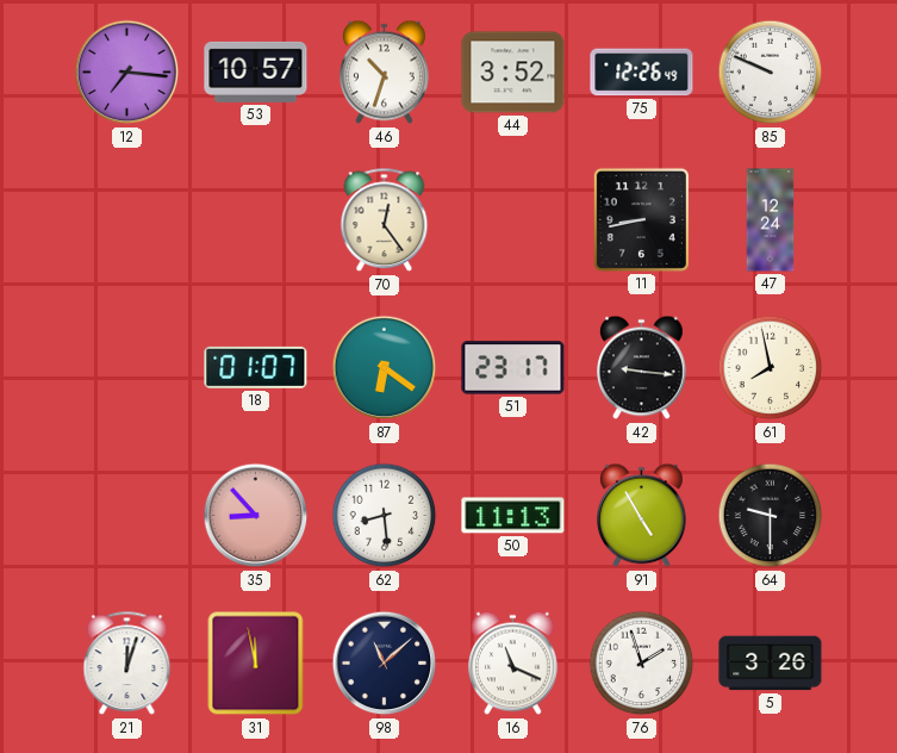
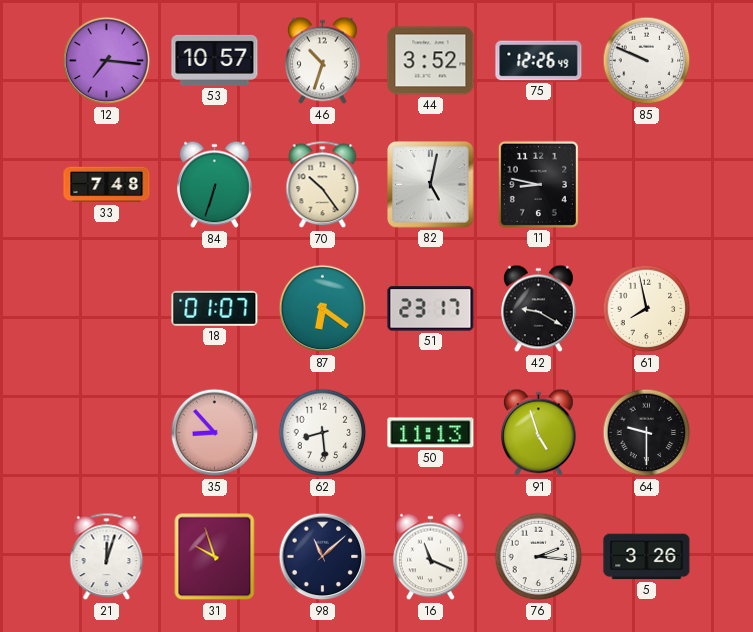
33: none -> 7:48
84: none -> 6:33
70: 12:24 -> 10:24
82: none -> 5:02
11: 8:43 -> 8:47
47: 12:24 -> none
42: 9:16 -> 9:20
91: 4:55 -> 4:57
31: 11:58 -> 9:57
76: 1:57 -> 2:16
